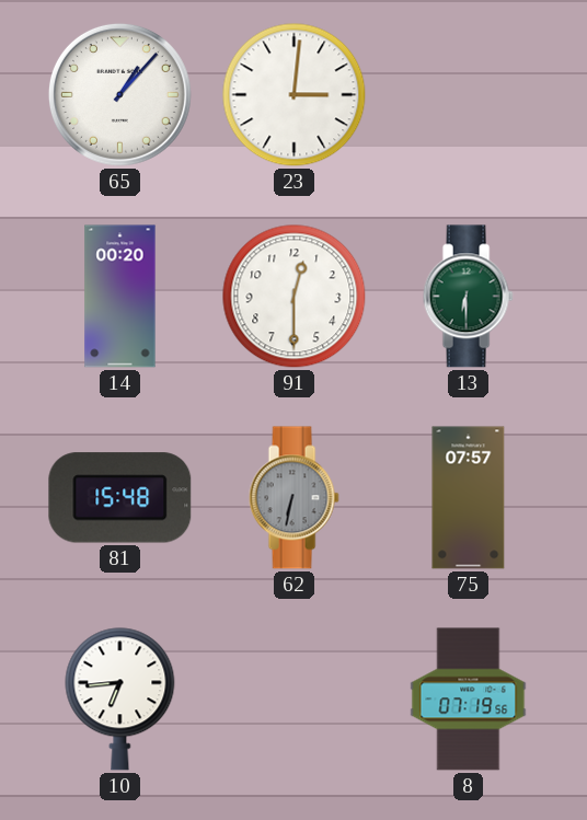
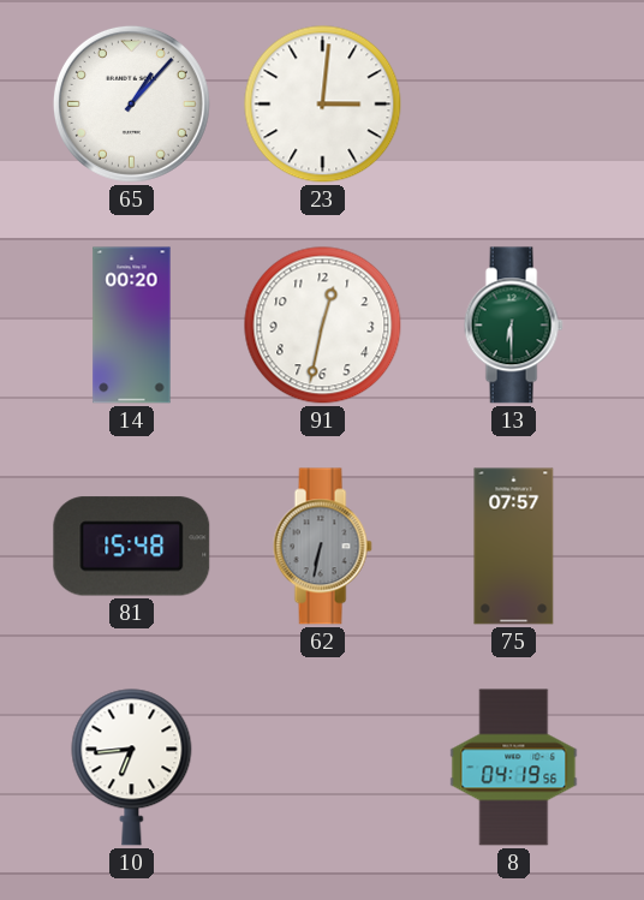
91: 12:30 -> 12:32
8: 07:19 -> 04:19
